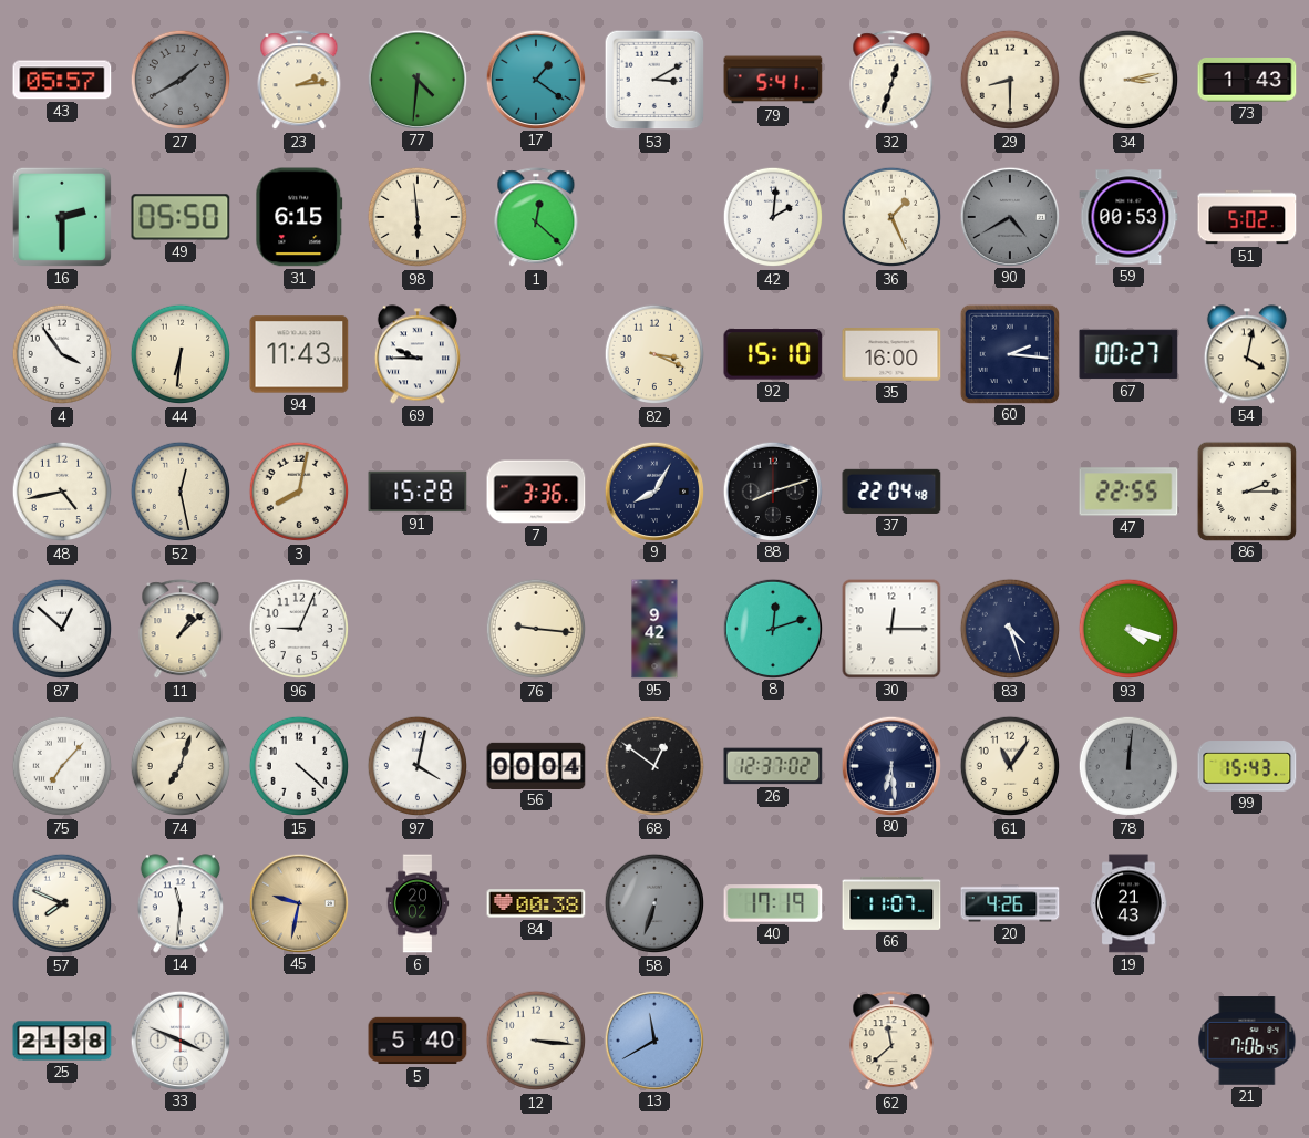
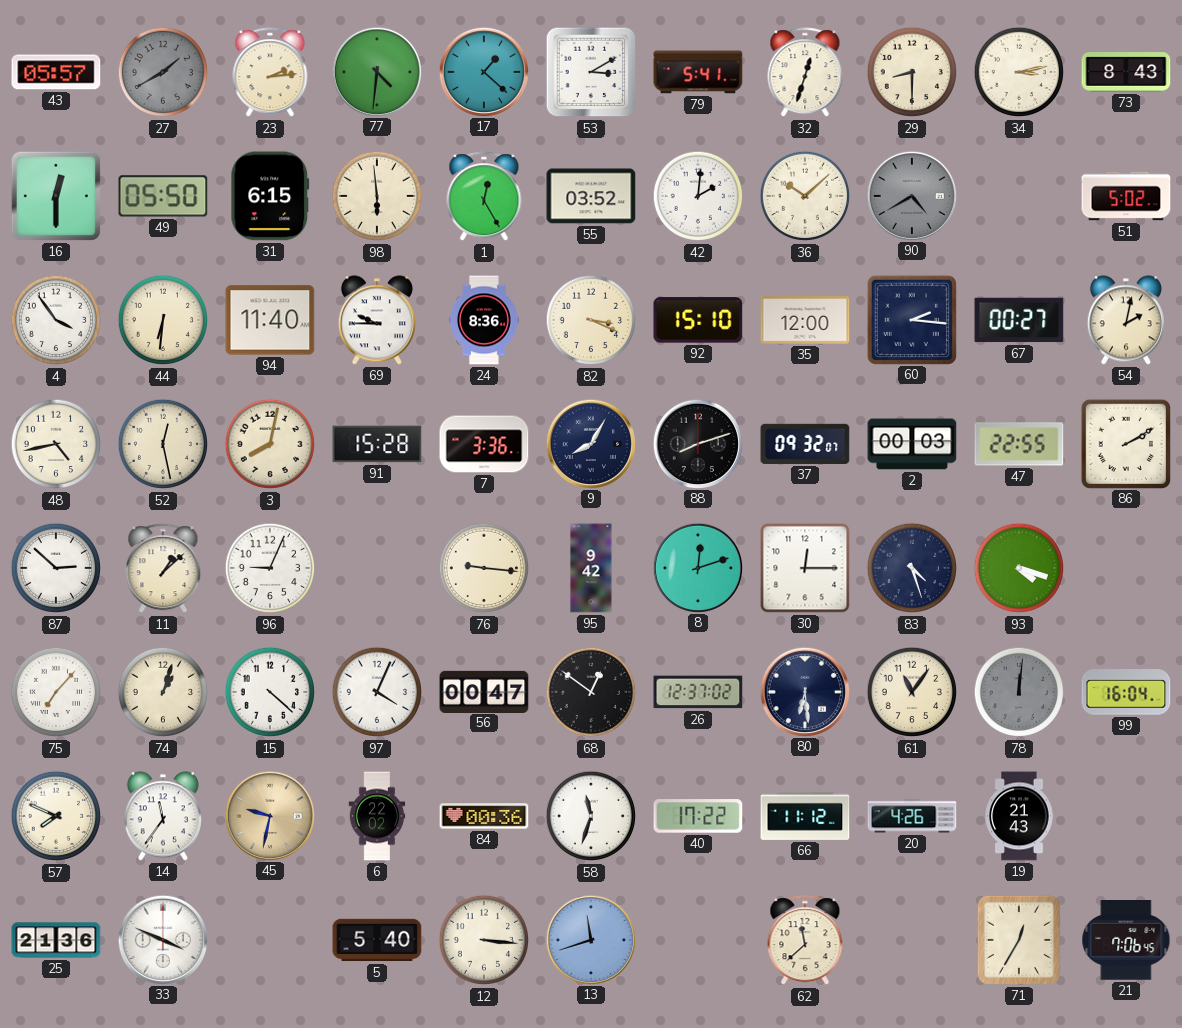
17: 1:21 -> 1:22
73: 1:43 -> 8:43
16: 2:30 -> 12:30
1: 12:22 -> 12:25
55: none -> 03:52
36: 1:26 -> 10:08
59: 00:53 -> none
94: 11:43 -> 11:40
24: none -> 8:36
35: 16:00 -> 12:00
54: 4:02 -> 2:02
37: 22:04 -> 09:32
2: none -> 00:03
86: 2:15 -> 2:10
87: 12:52 -> 2:52
74: 7:03 -> 1:03
97: 4:02 -> 4:04
56: 00:04 -> 00:47
99: 15:43 -> 16:04
14: 11:31 -> 11:36
6: 20:02 -> 22:02
84: 00:38 -> 00:36
58: 6:33 -> 11:33
58 dial: grey -> white
40: 17:19 -> 17:22
66: 11:07 -> 11:12
25: 21:38 -> 21:36
13: 11:40 -> 11:42
71: none -> 12:35
